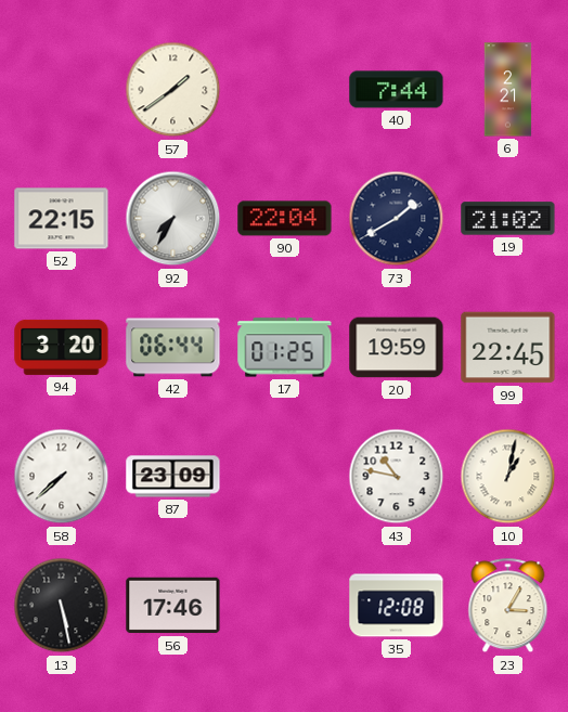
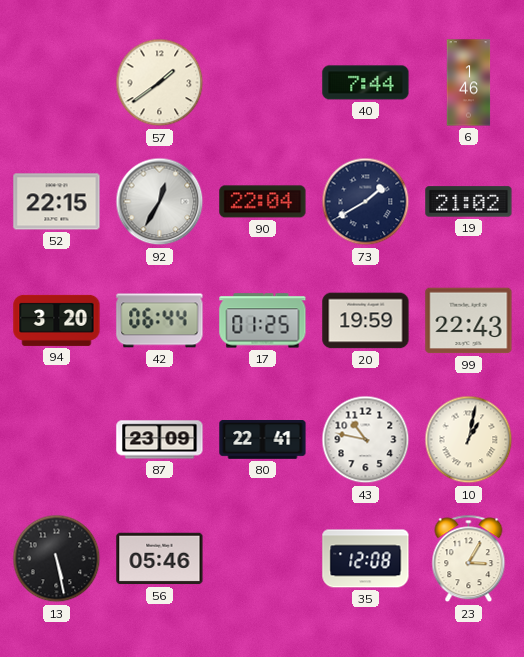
6: 2:21 -> 1:46
92: 7:35 -> 12:35
99: 22:45 -> 22:43
58: 7:38 -> none
80: none -> 22:41
56: 17:46 -> 05:46
